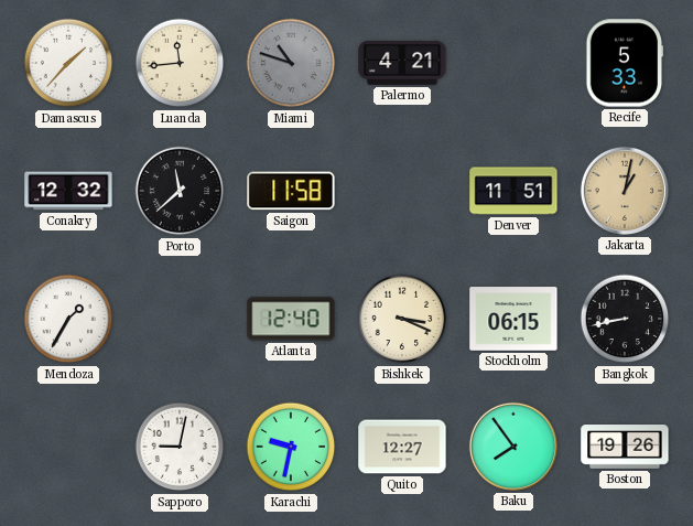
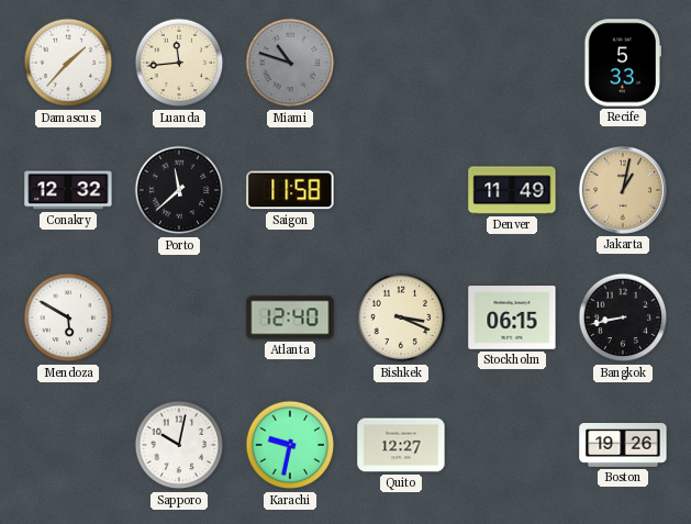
Palermo: 4:21 -> none
Denver: 11:51 -> 11:49
Mendoza: 1:35 -> 5:50
Sapporo: 9:02 -> 10:02
Baku: 7:54 -> none
